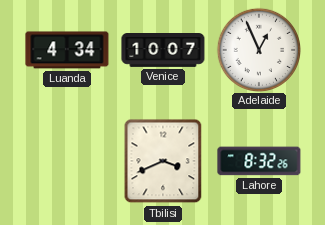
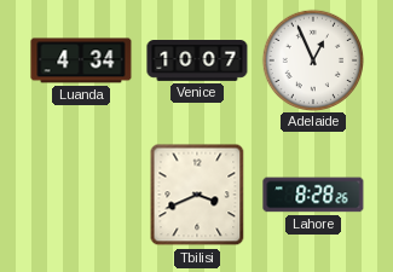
Lahore: 8:32 -> 8:28
